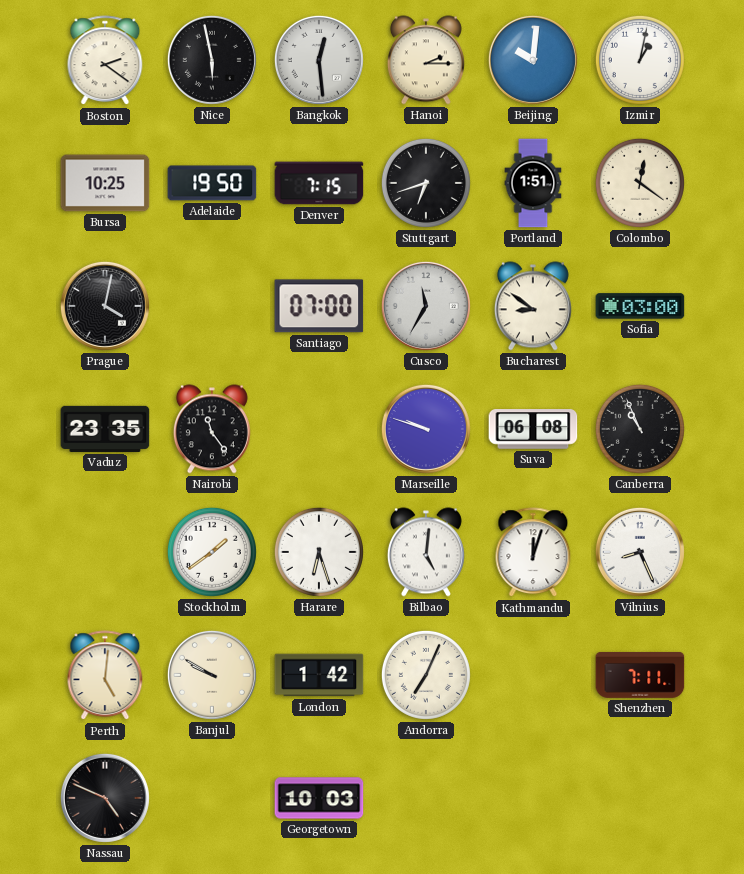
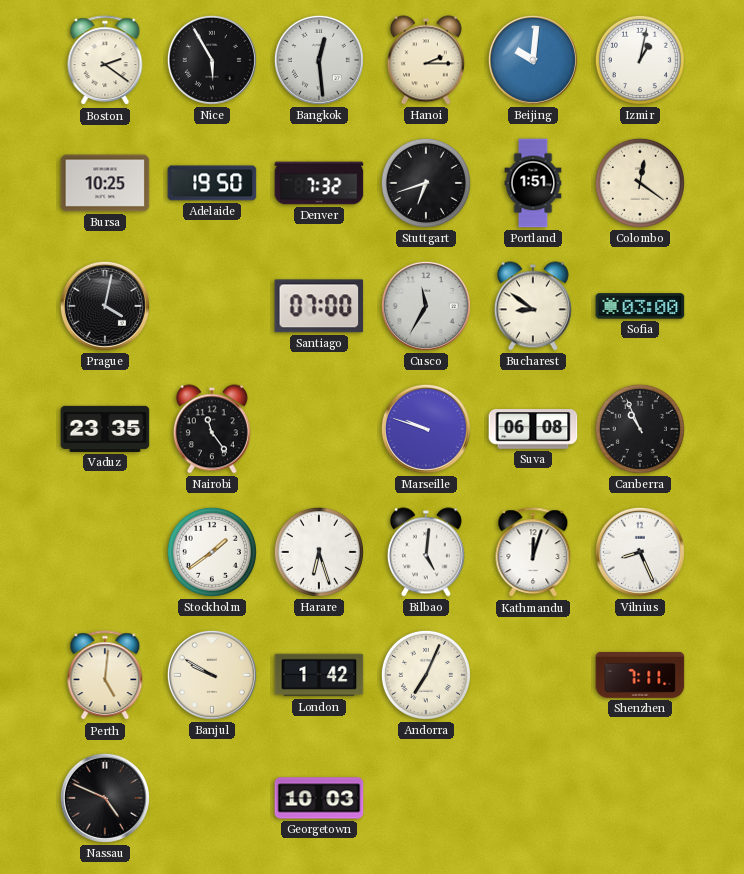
Nice: 5:58 -> 5:55
Denver: 7:15 -> 7:32
